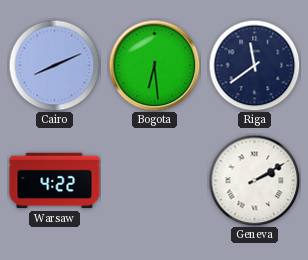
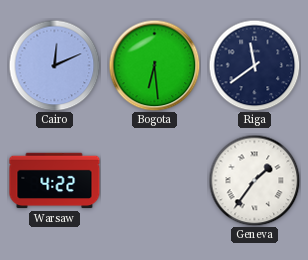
Cairo: 8:11 -> 12:11
Geneva: 2:10 -> 1:36
